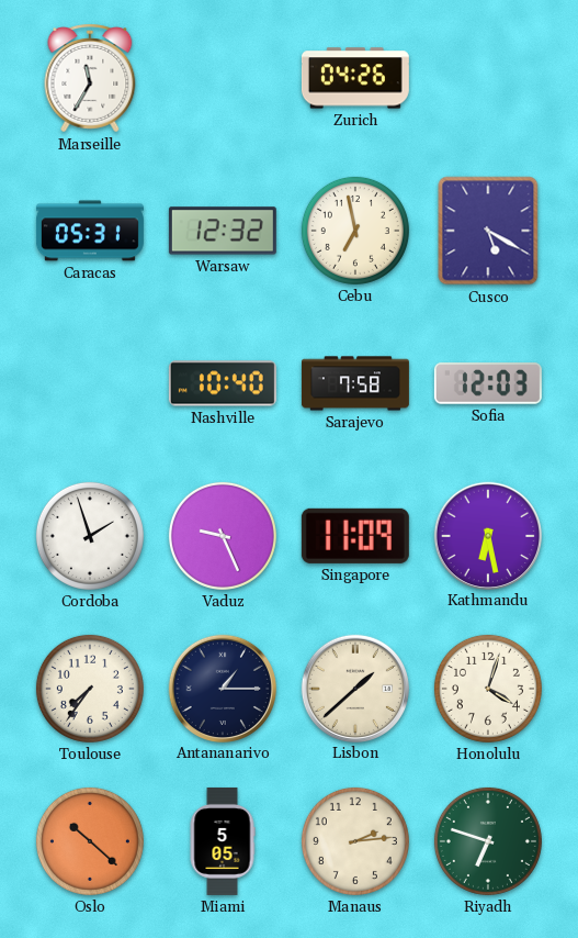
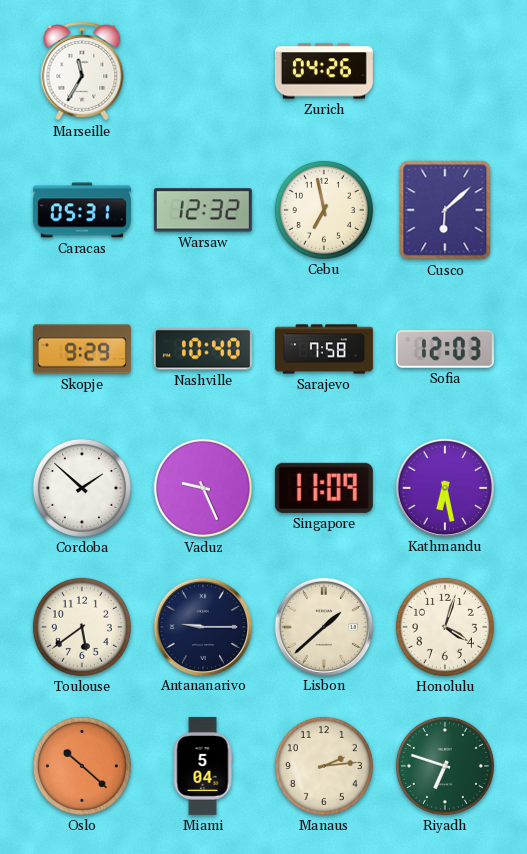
Cusco: 5:20 -> 6:08
Skopje: none -> 9:29
Cordoba: 1:57 -> 1:52
Toulouse: 7:36 -> 5:39
Antananarivo: 1:15 -> 9:15
Miami: 5:05 -> 5:04
